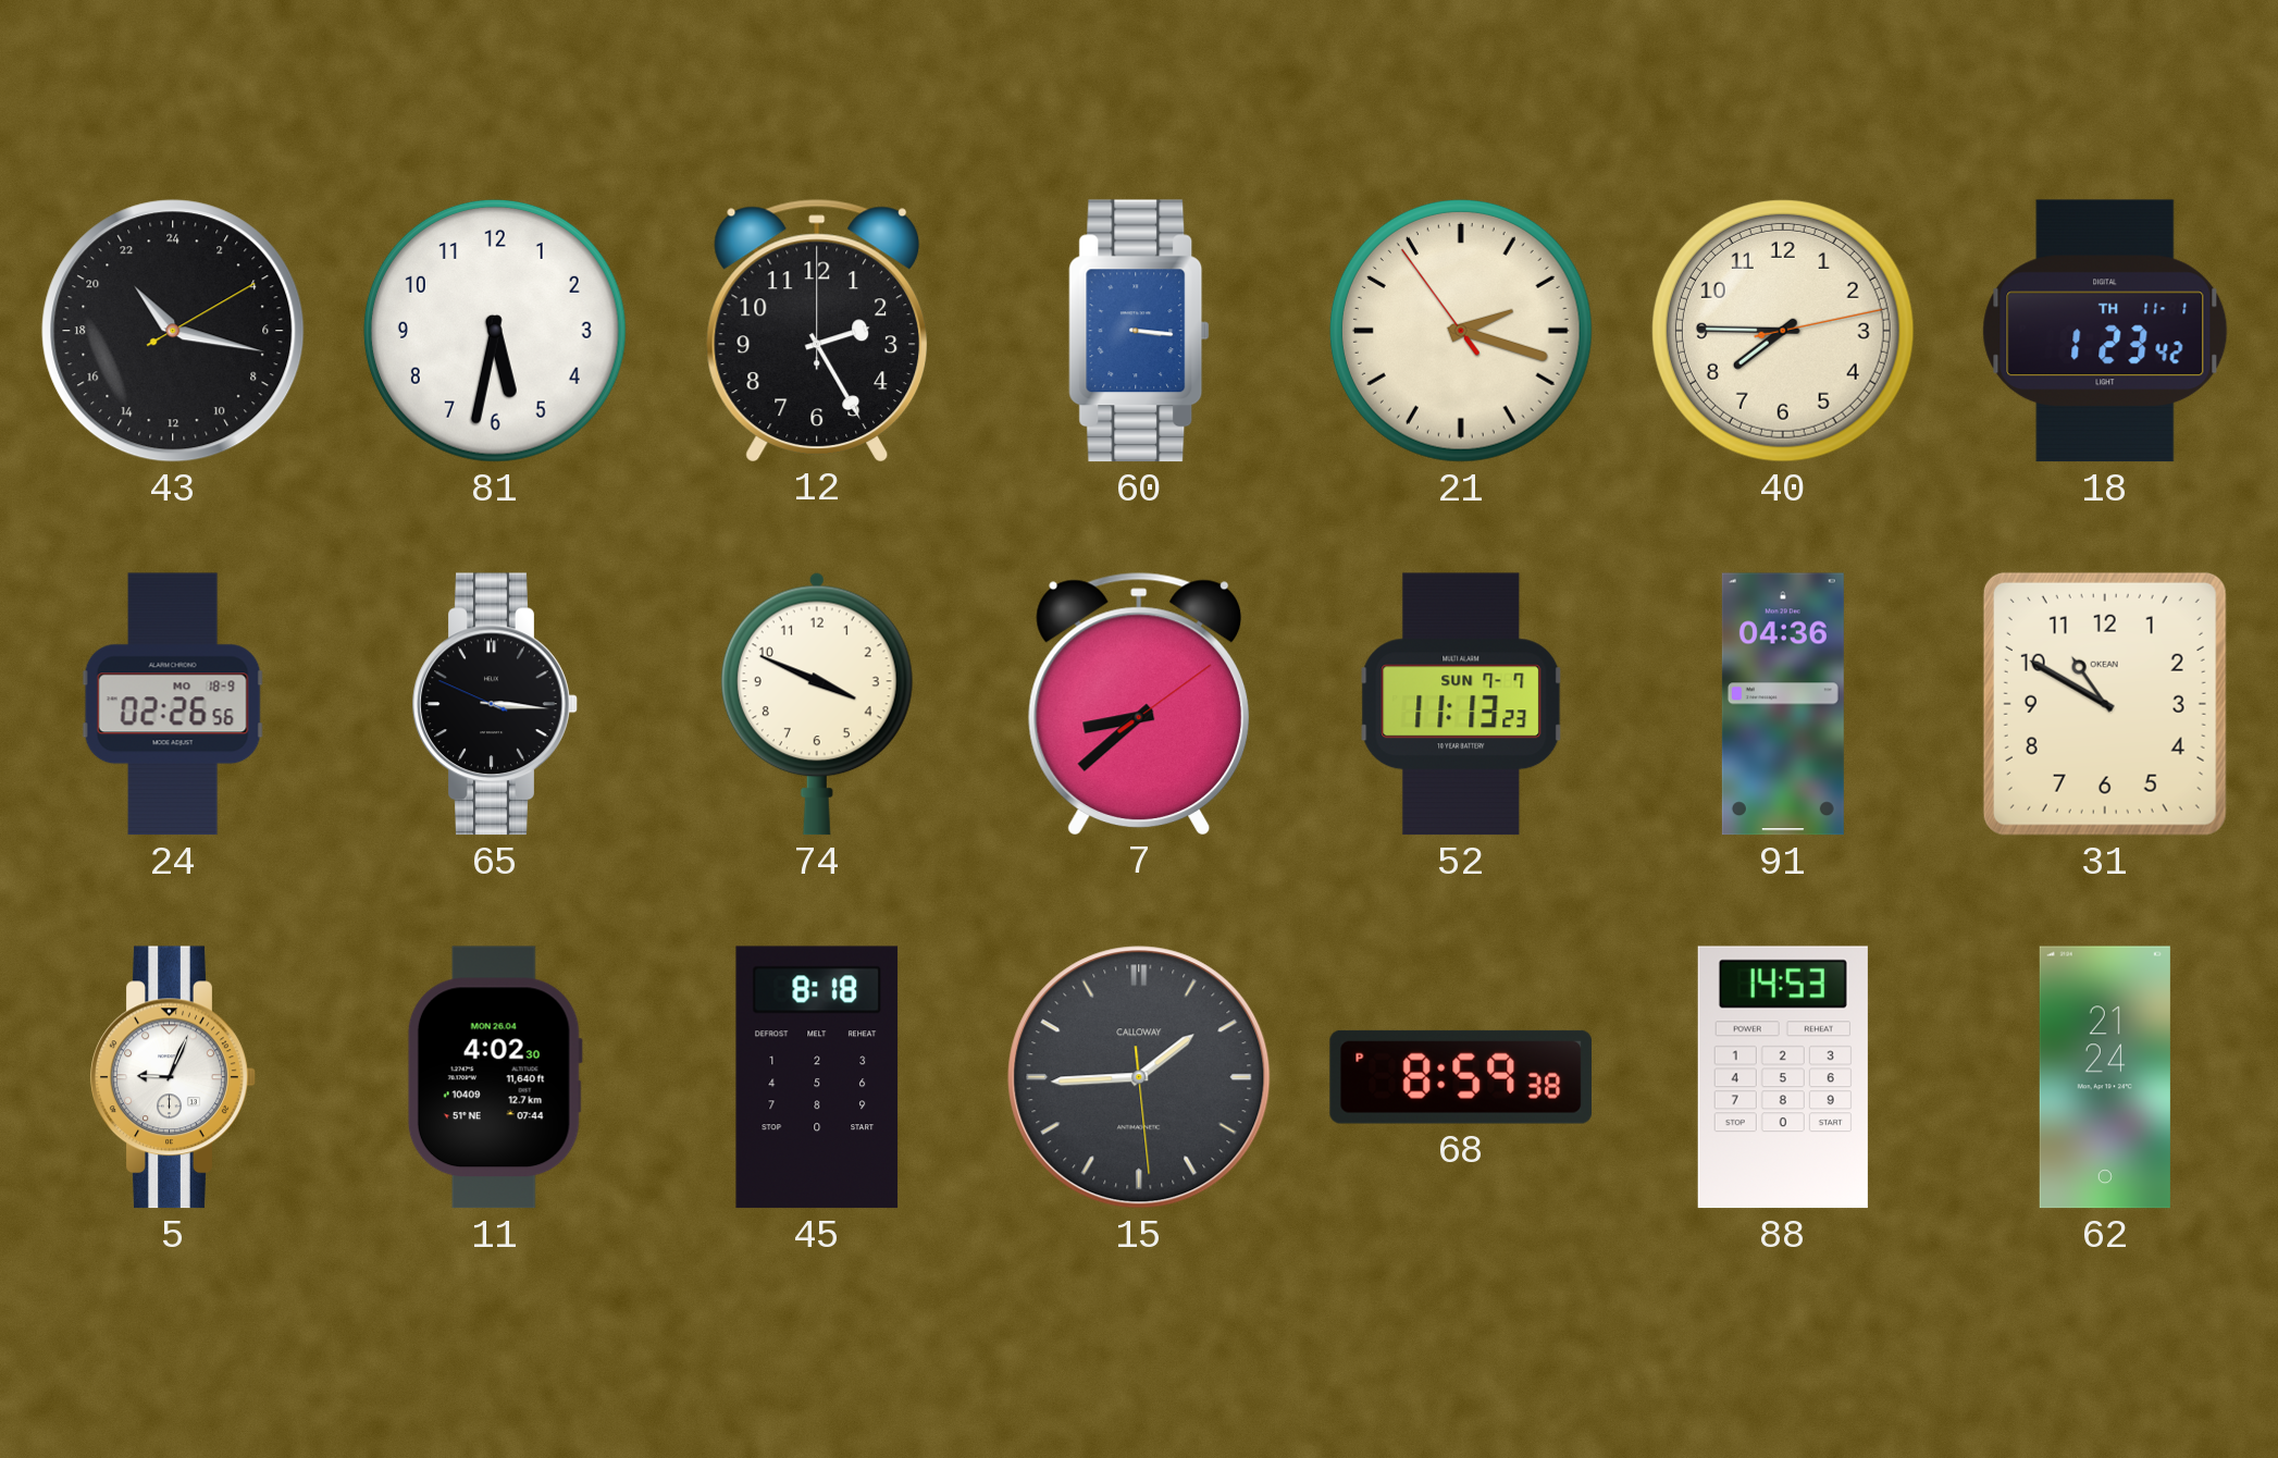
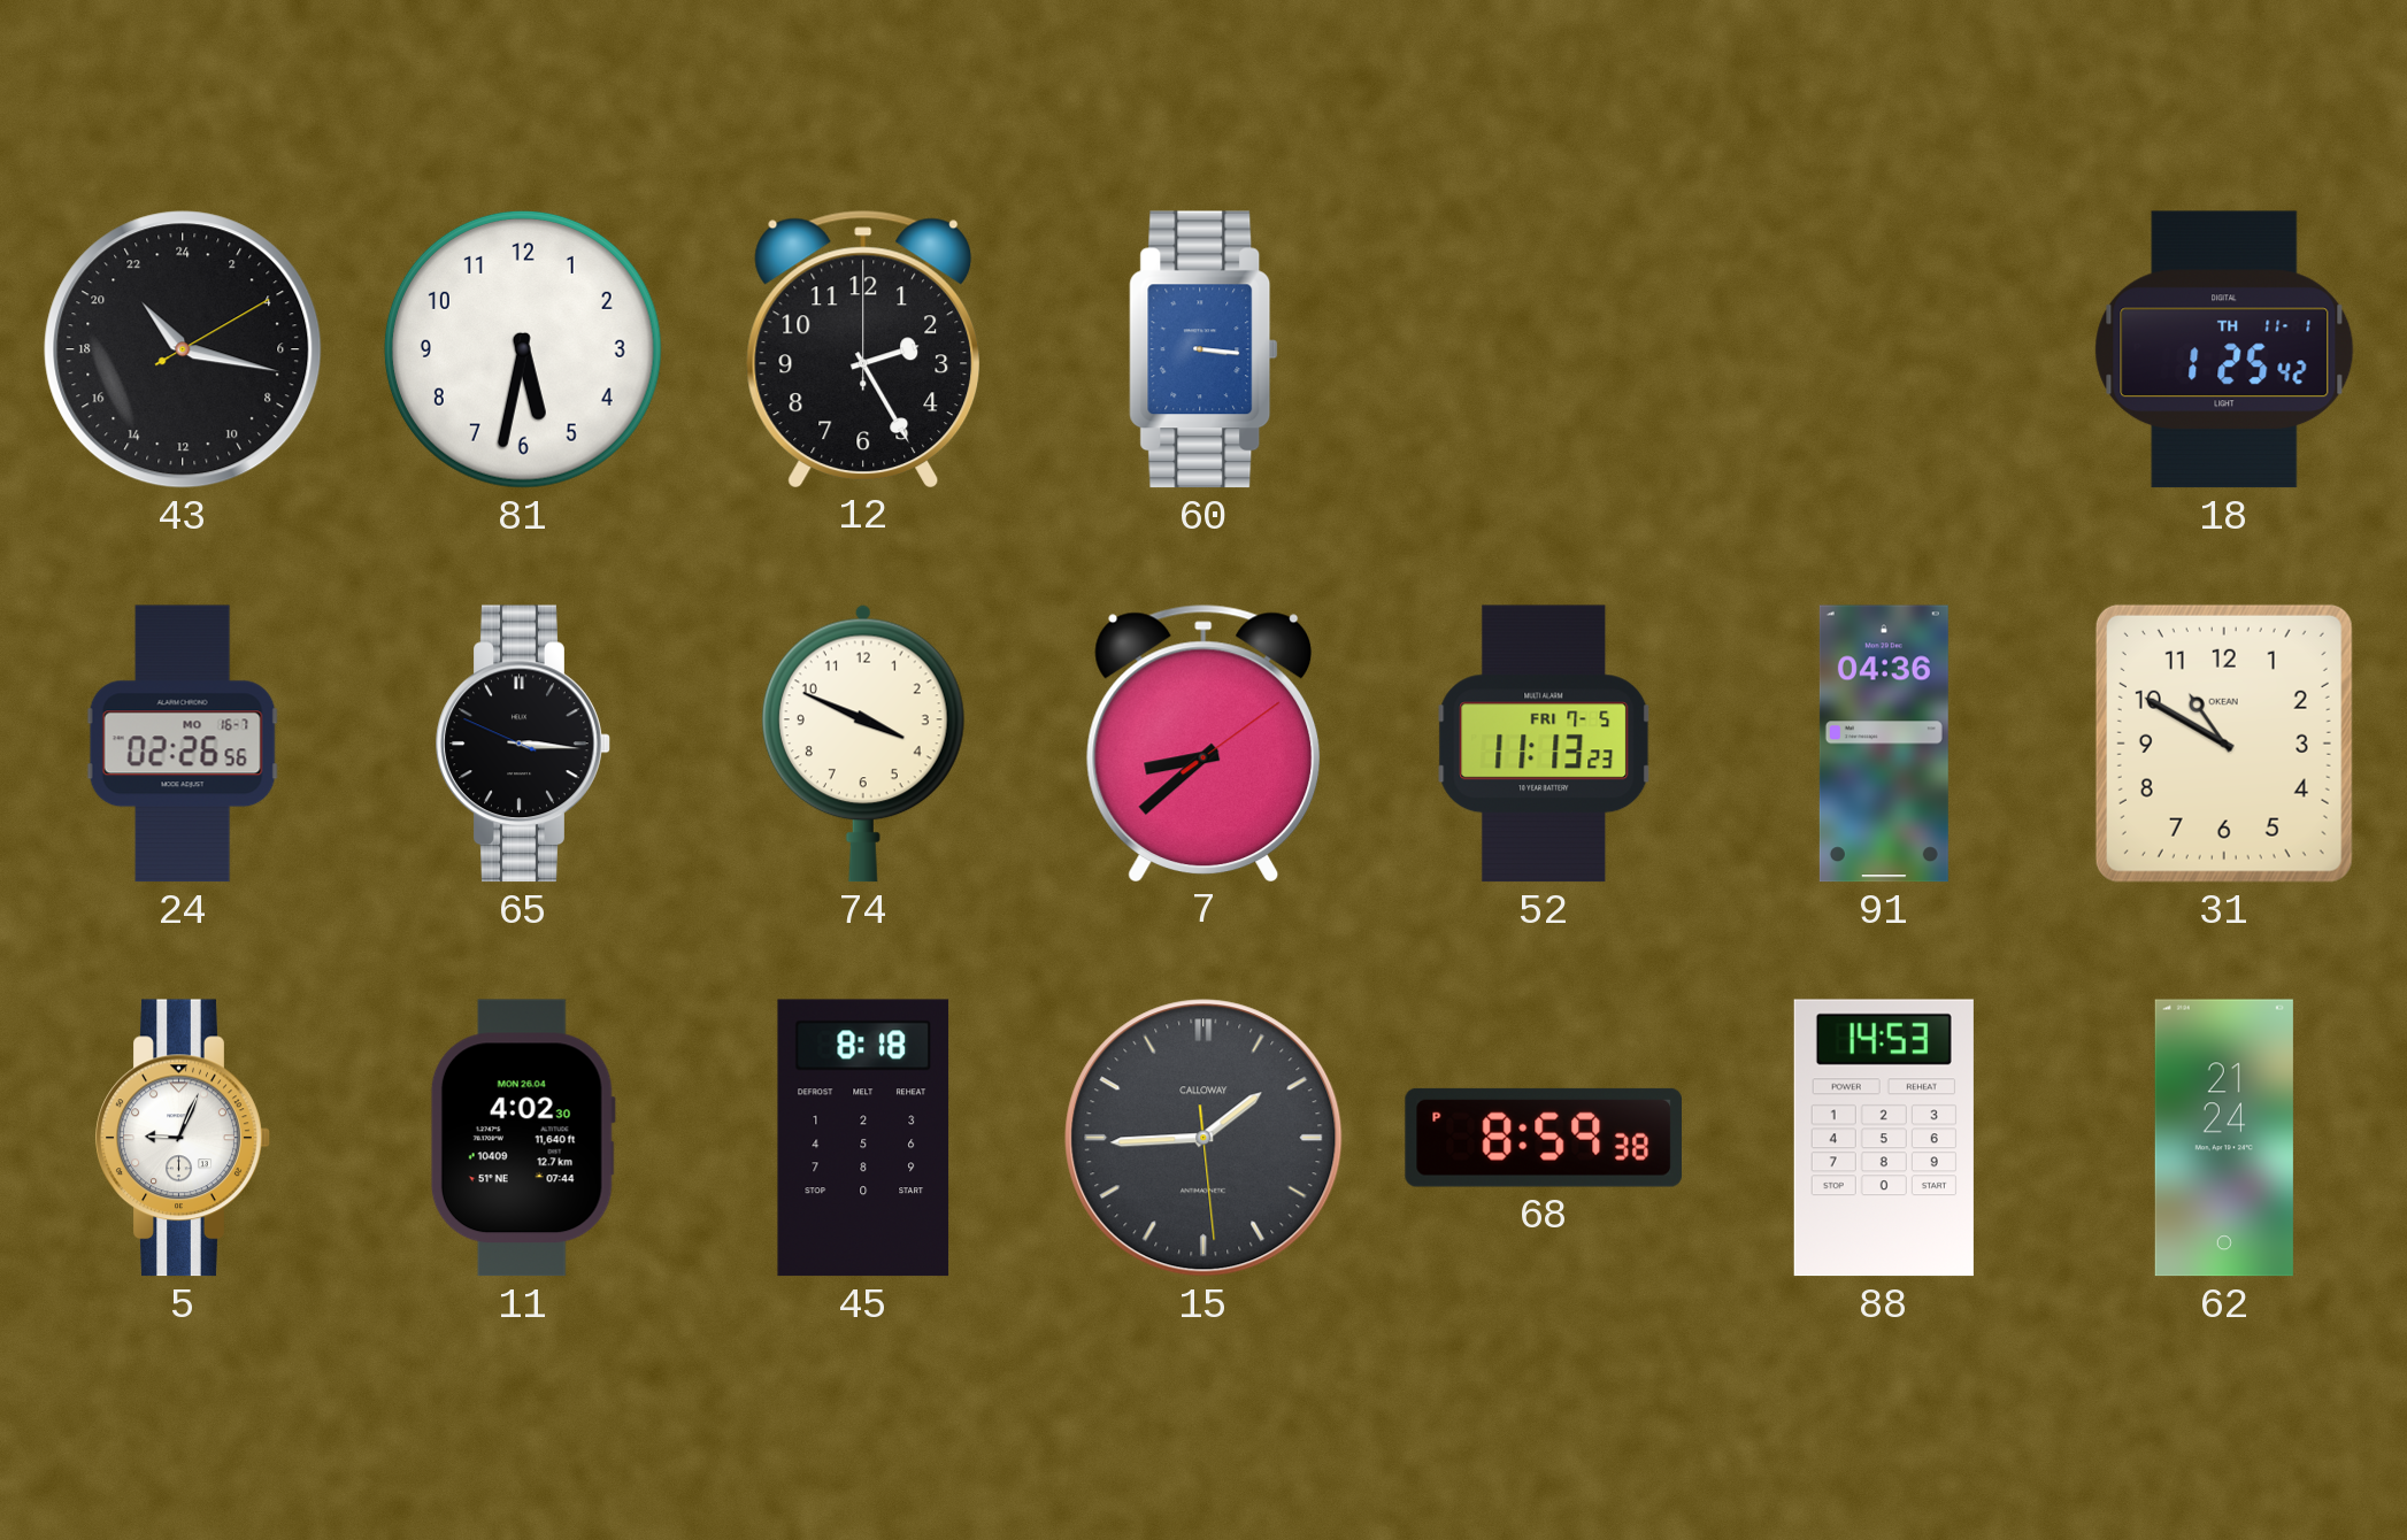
21: 2:17 -> none
40: 7:45 -> none
18: 1:23 -> 1:25
24 date: MO 18-9 -> MO 16-7
52 date: SUN 7-7 -> FRI 7-5
